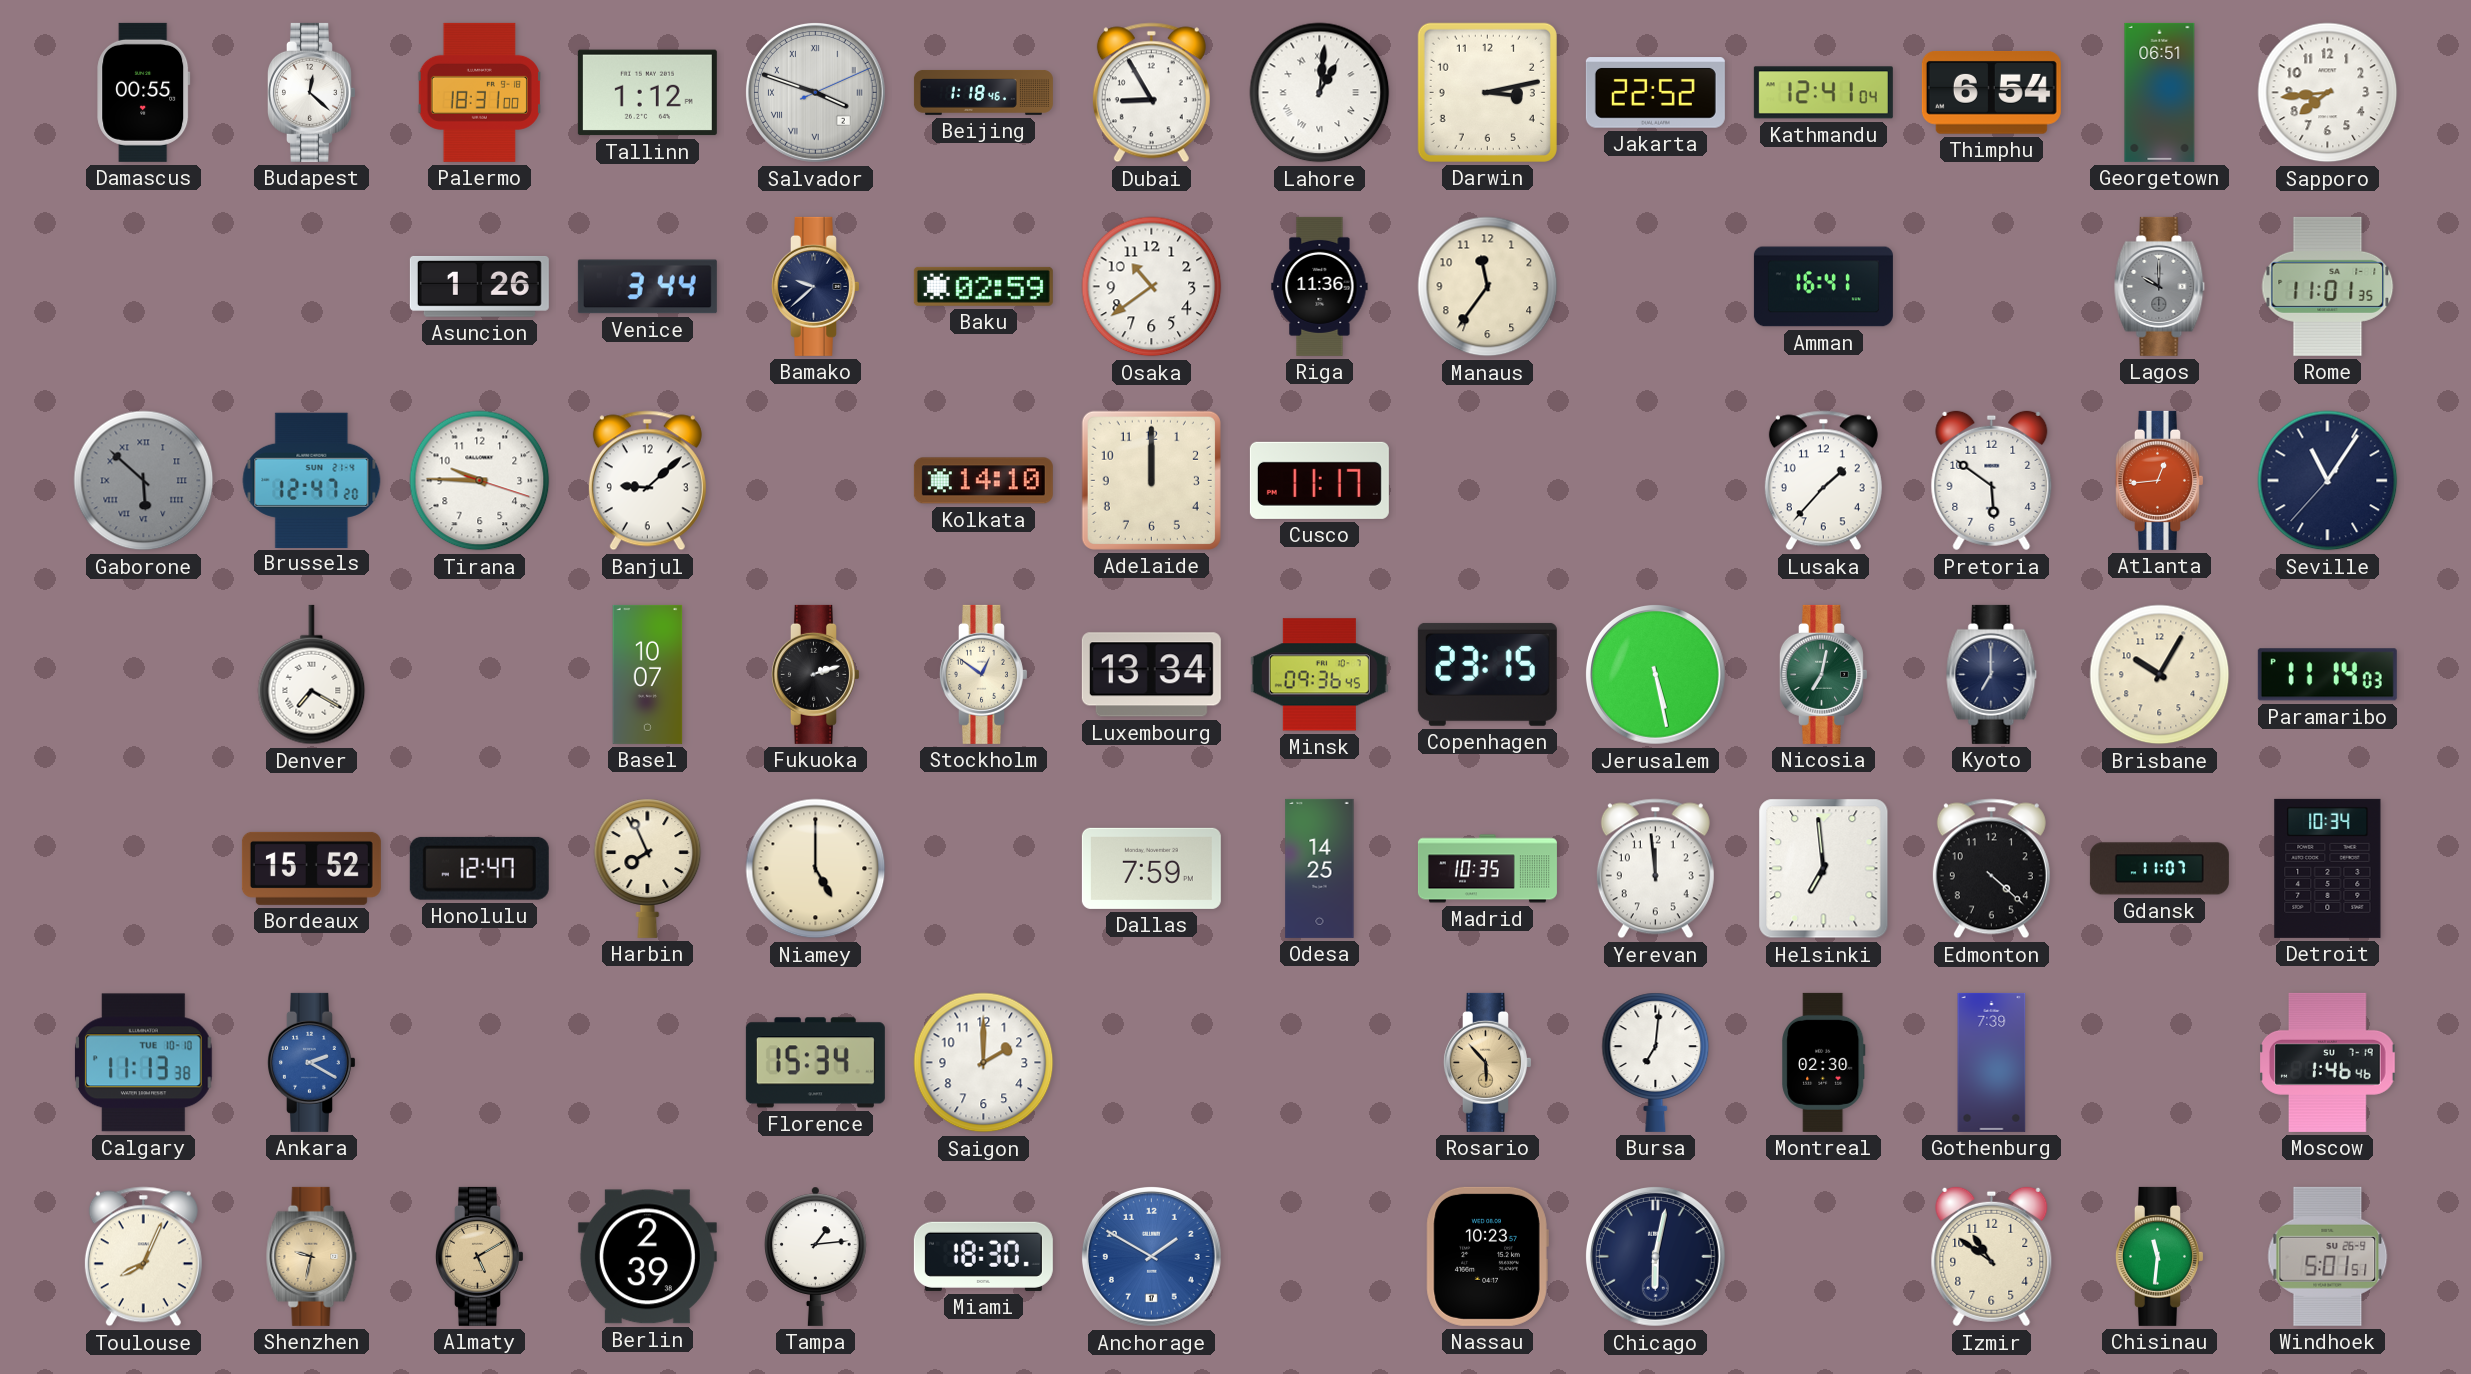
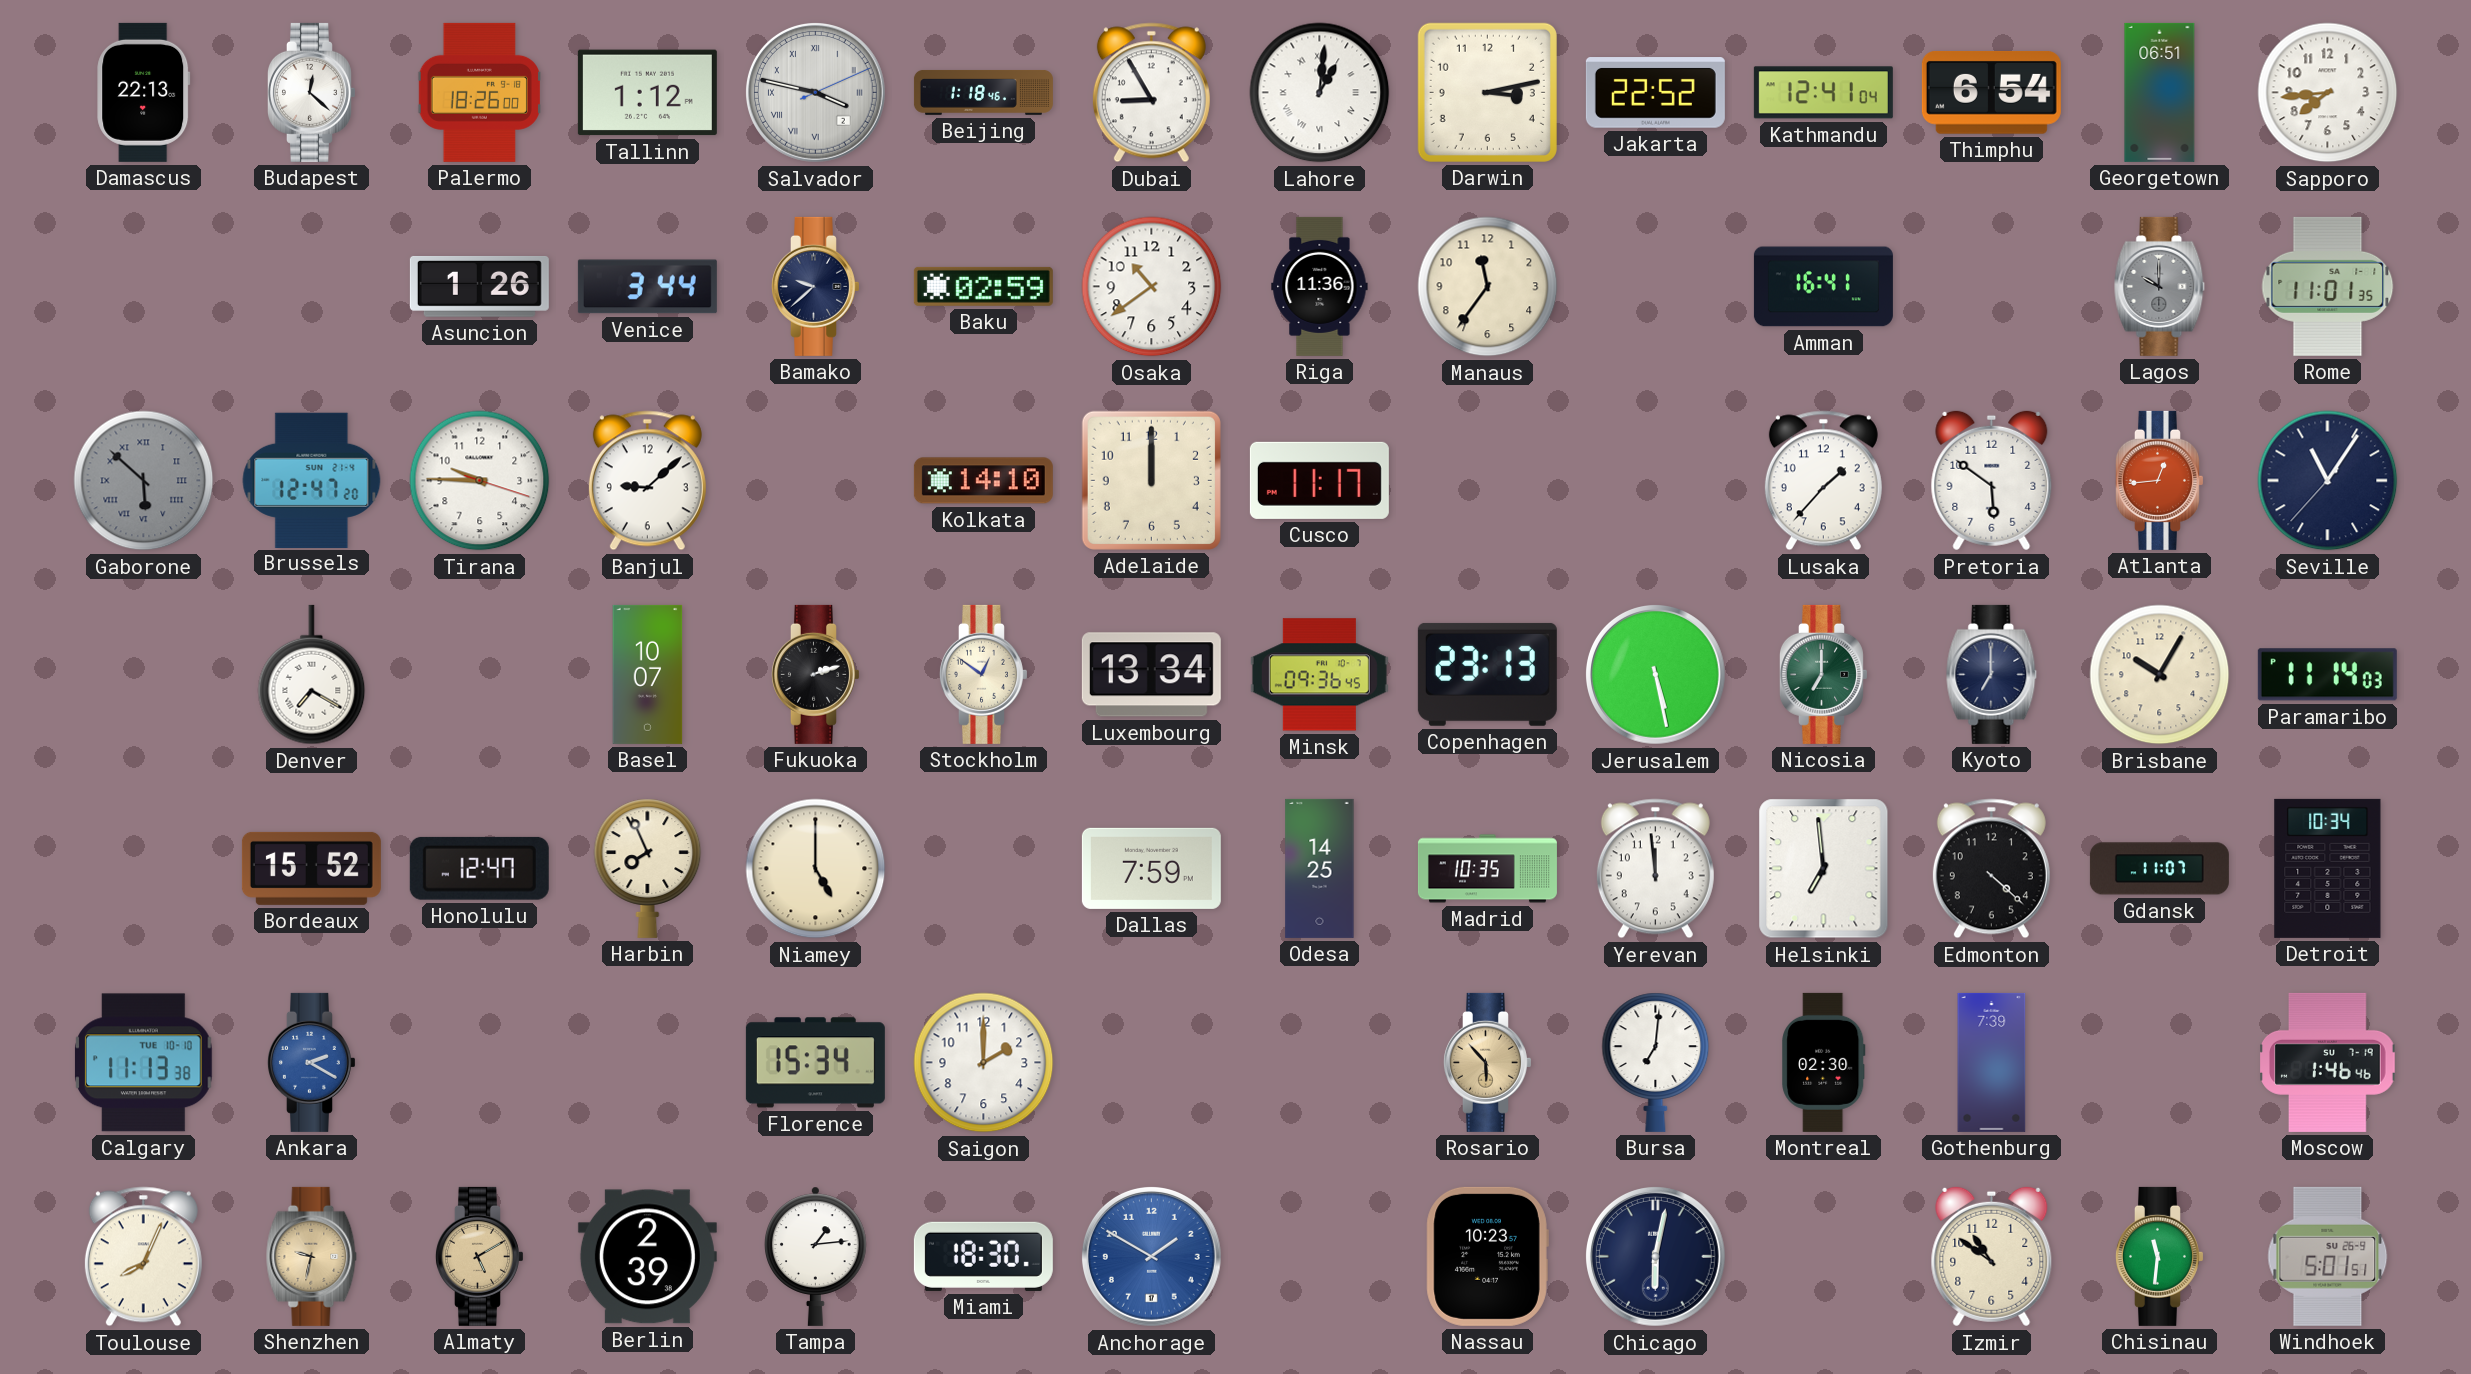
Damascus: 00:55 -> 22:13
Palermo: 18:31 -> 18:26
Salvador: 3:48 -> 3:47
Copenhagen: 23:15 -> 23:13
Nicosia: 7:02 -> 7:00
